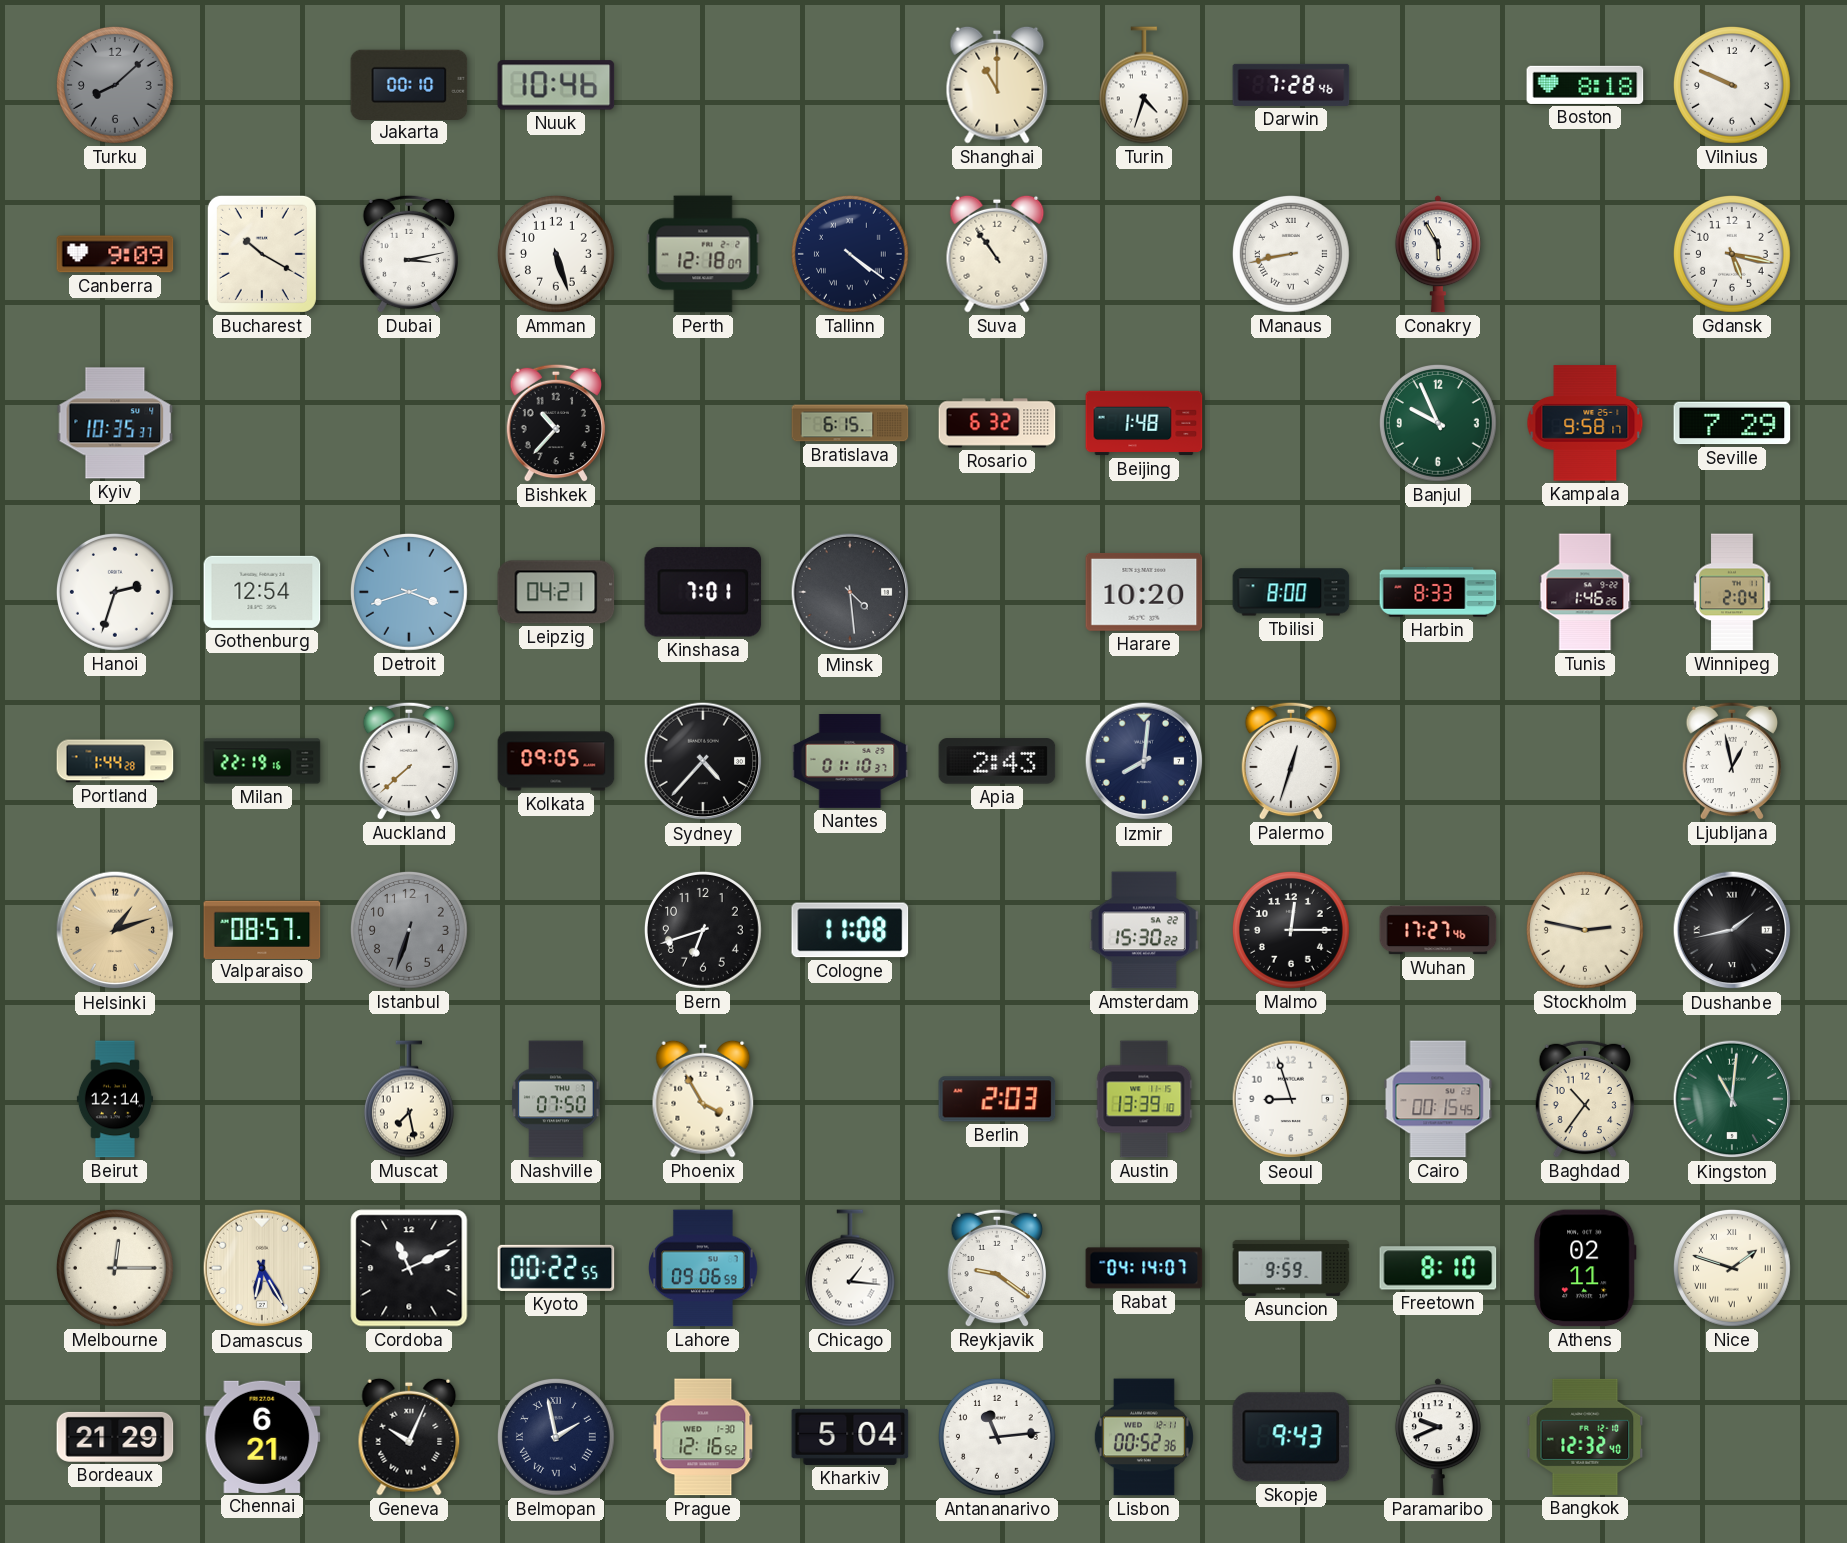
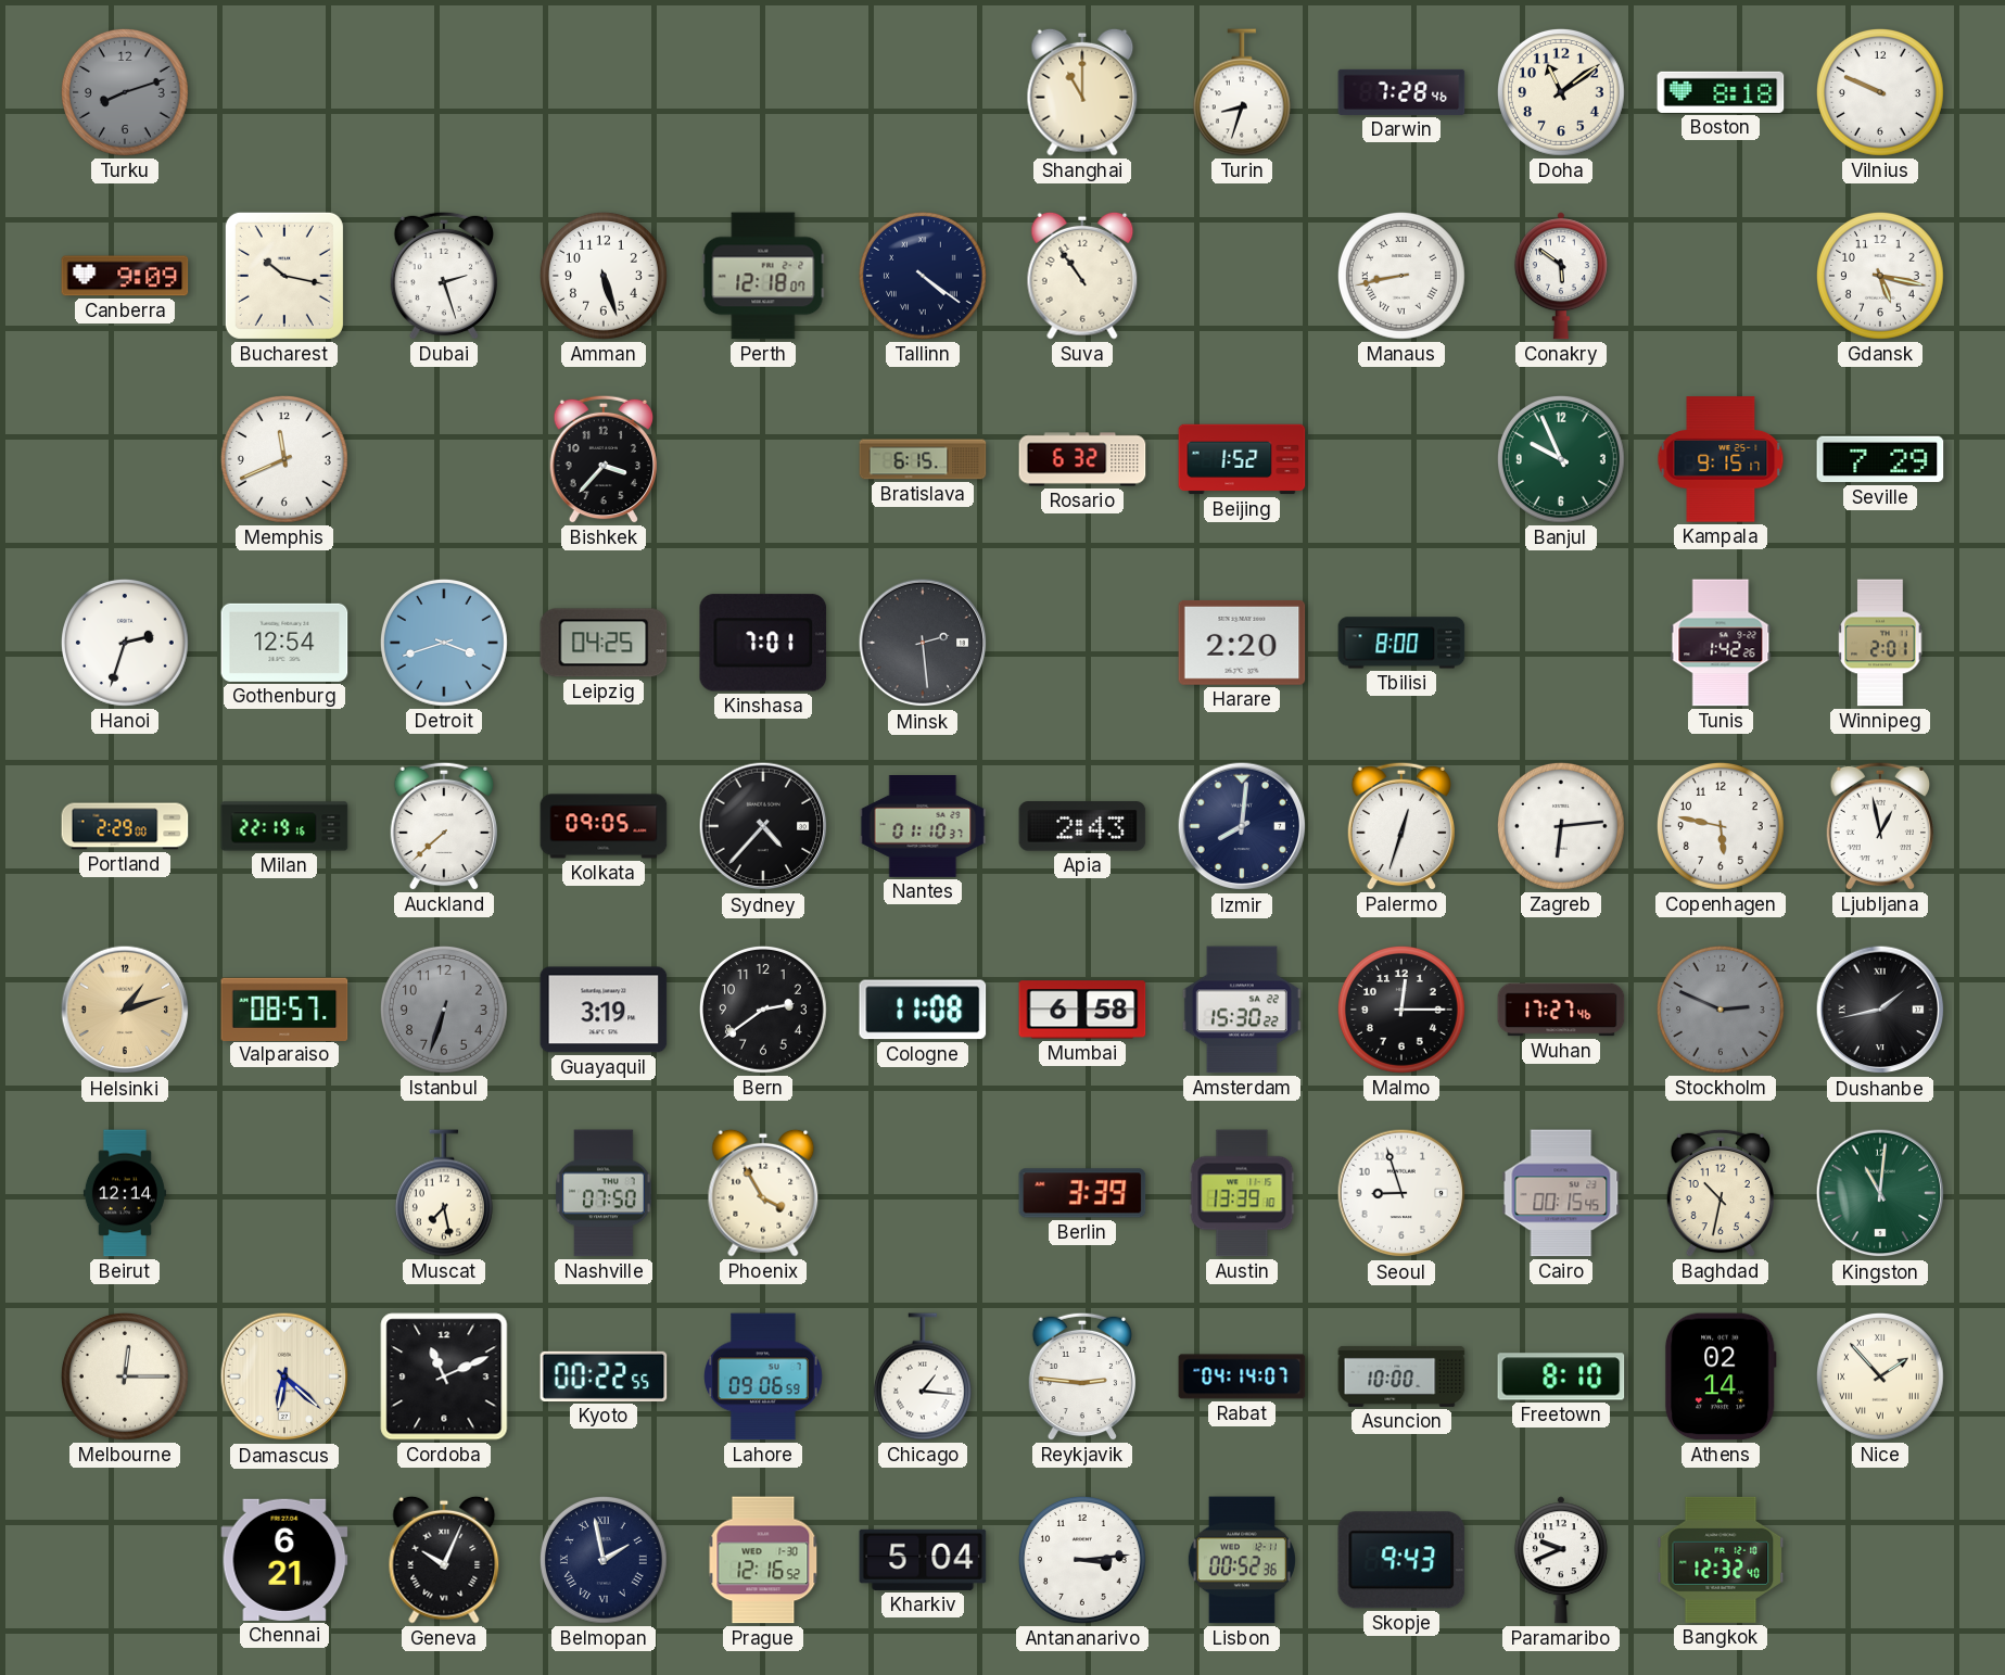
Turku: 8:08 -> 8:12
Jakarta: 00:10 -> none
Nuuk: 10:46 -> none
Turin: 4:33 -> 8:33
Doha: none -> 11:09
Bucharest: 10:20 -> 10:17
Dubai: 3:13 -> 2:27
Conakry: 5:55 -> 5:51
Kyiv: 10:35 -> none
Memphis: none -> 11:41
Bishkek: 10:37 -> 3:37
Beijing: 1:48 -> 1:52
Kampala: 9:58 -> 9:15
Leipzig: 04:21 -> 04:25
Minsk: 4:29 -> 2:29
Harare: 10:20 -> 2:20
Harbin: 8:33 -> none
Tunis: 1:46 -> 1:42
Winnipeg: 2:04 -> 2:01
Portland: 1:44 -> 2:29
Zagreb: none -> 6:14
Copenhagen: none -> 5:47
Guayaquil: none -> 3:19
Bern: 6:42 -> 2:39
Mumbai: none -> 6:58
Stockholm: 2:47 -> 2:49
Stockholm dial: cream -> grey
Berlin: 2:03 -> 3:39
Baghdad: 10:36 -> 10:32
Damascus: 6:25 -> 6:22
Reykjavik: 9:21 -> 2:46
Asuncion: 9:59 -> 10:00
Athens: 02:11 -> 02:14
Nice: 1:48 -> 1:53
Bordeaux: 21:29 -> none
Antananarivo: 11:14 -> 3:14
